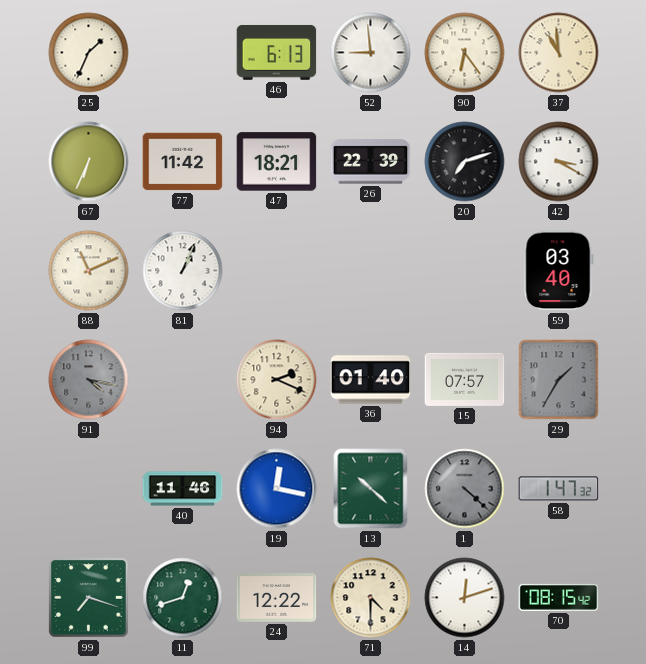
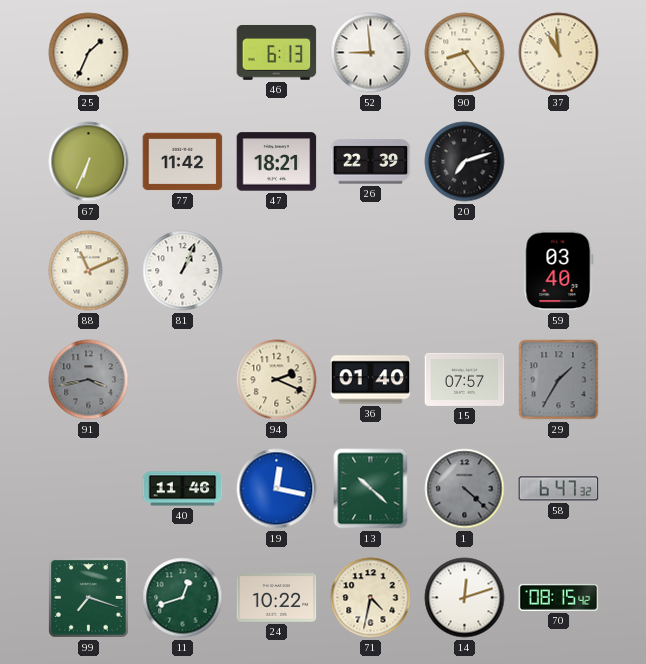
90: 6:24 -> 8:24
42: 3:20 -> none
91: 4:17 -> 3:43
58: 1:47 -> 6:47
24: 12:22 -> 10:22
71: 4:30 -> 4:32
